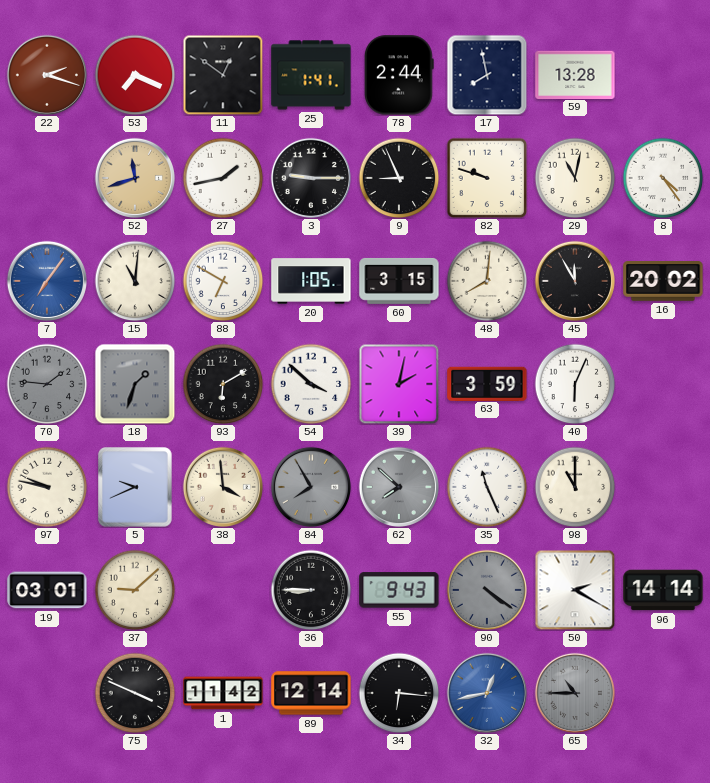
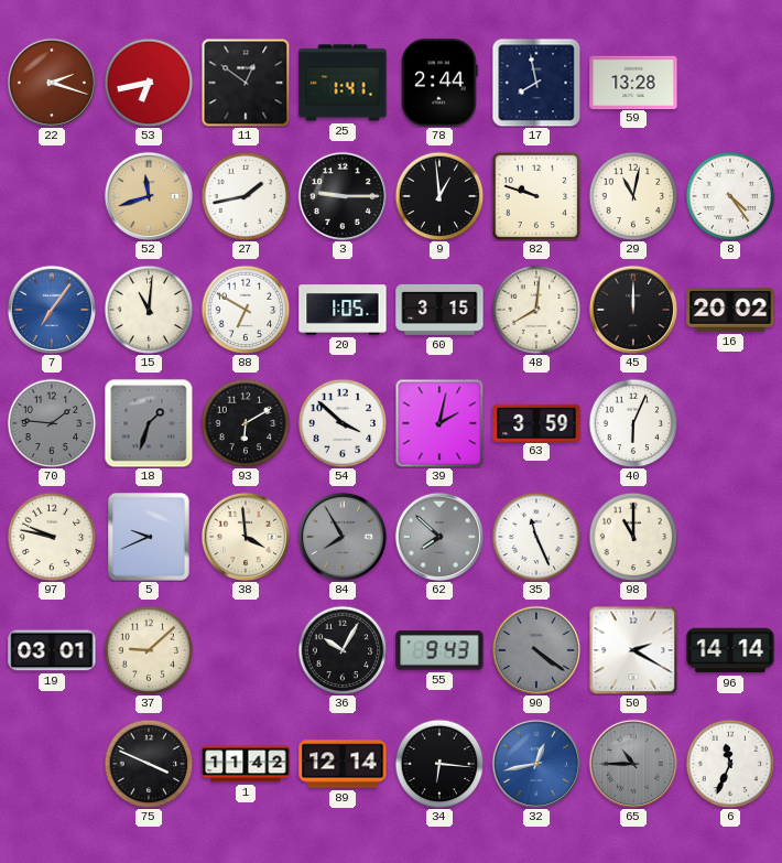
53: 7:19 -> 6:43
9: 8:56 -> 12:59
45: 11:55 -> 12:00
36: 8:45 -> 10:05
6: none -> 11:34
